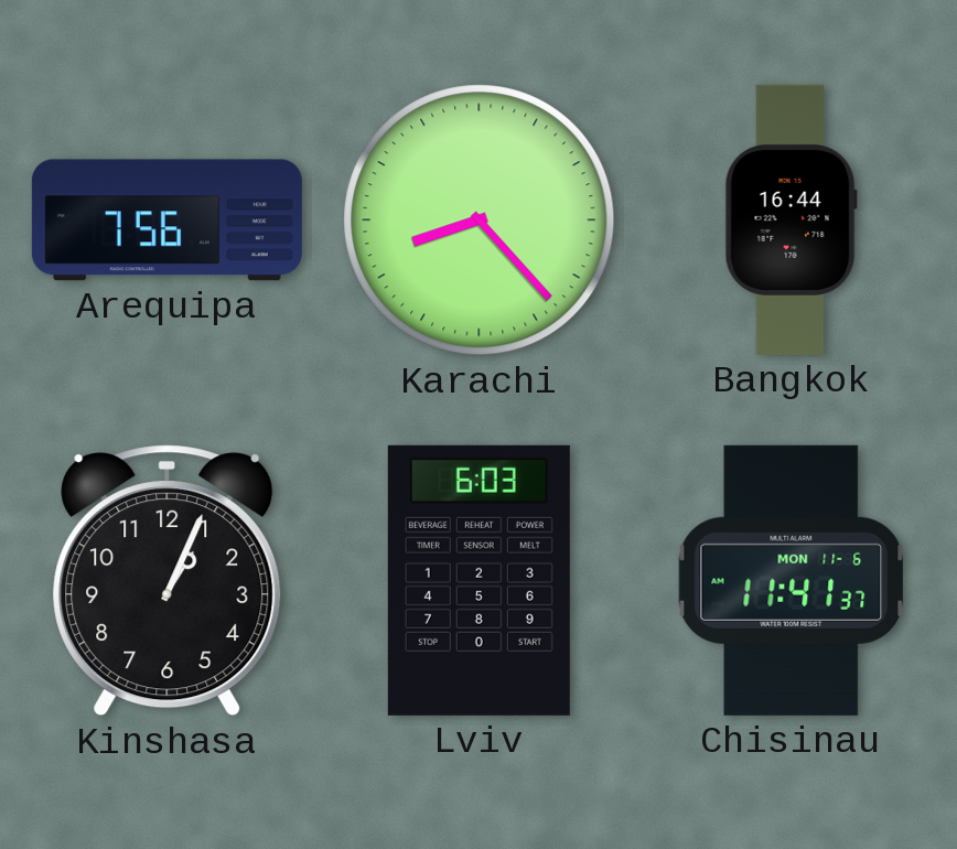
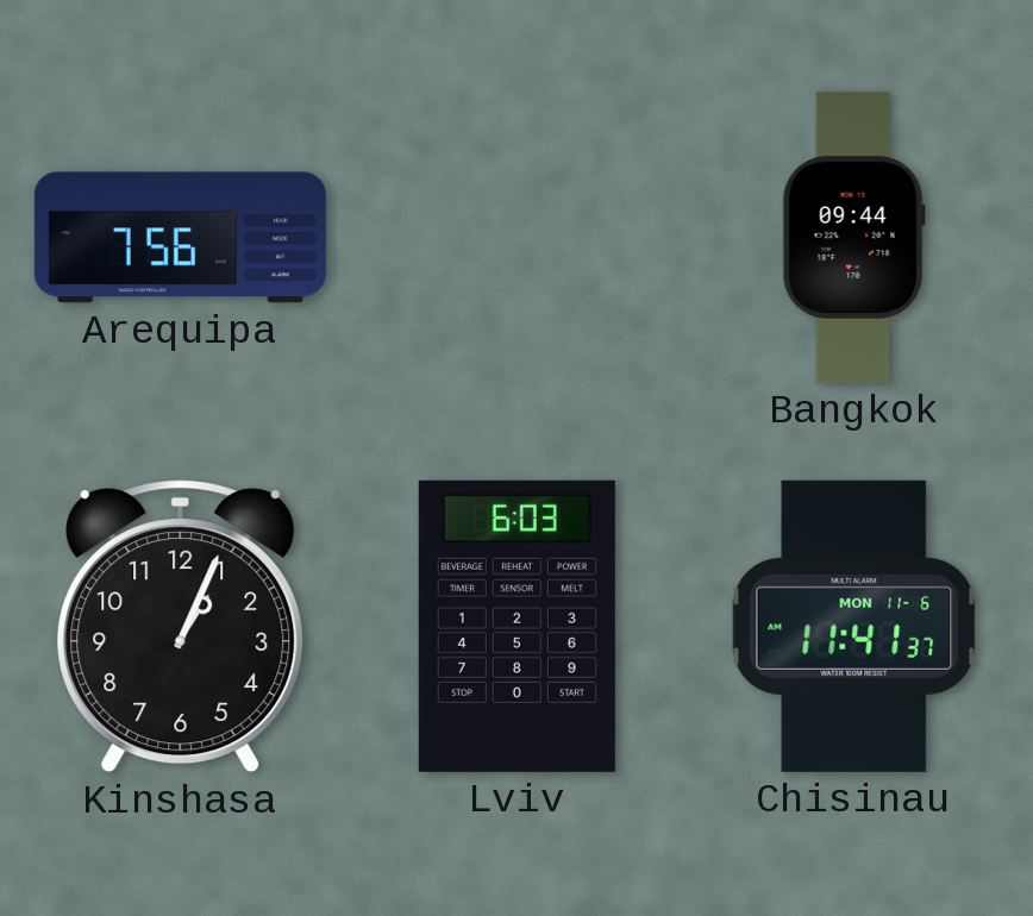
Karachi: 8:23 -> none
Bangkok: 16:44 -> 09:44
